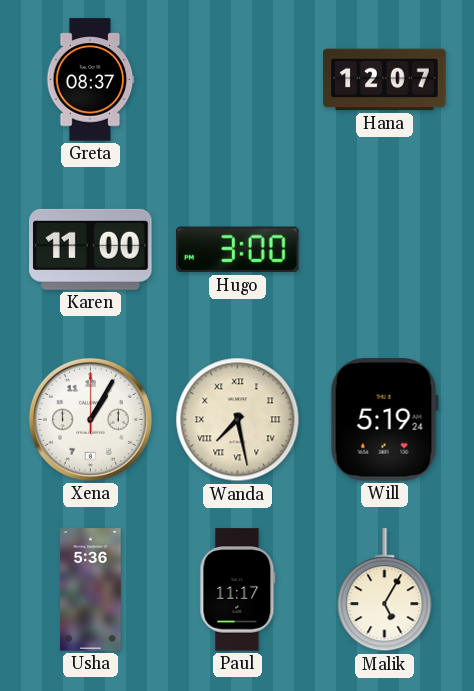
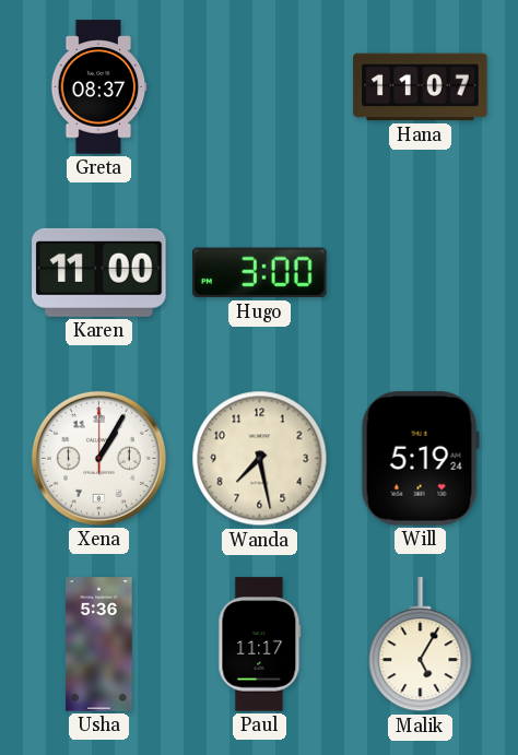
Hana: 12:07 -> 11:07
Wanda numerals: Roman -> Arabic
